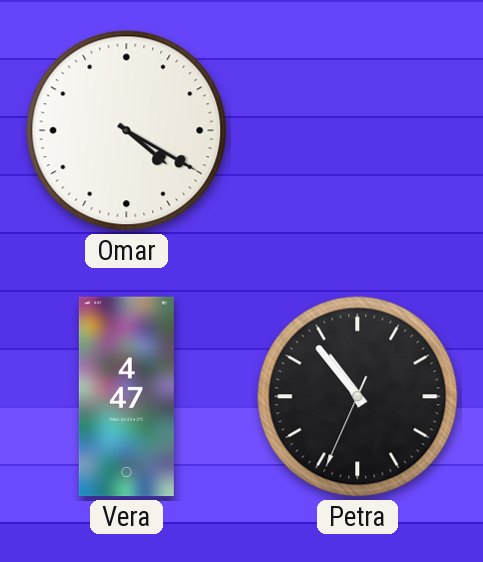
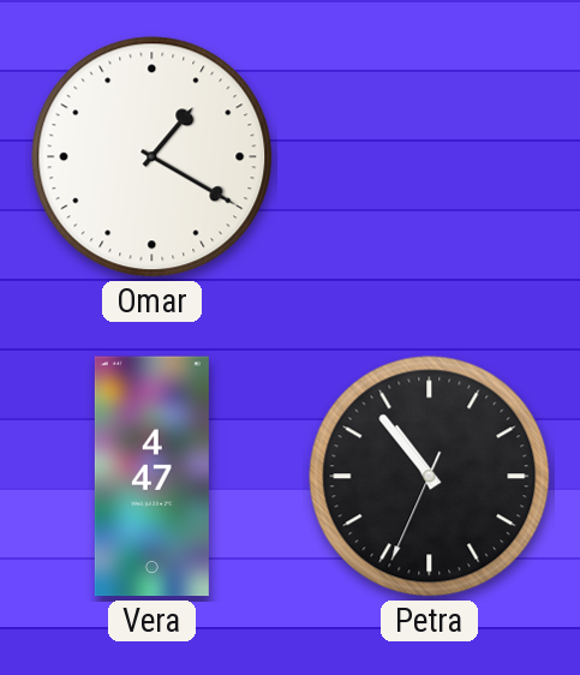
Omar: 4:20 -> 1:20
